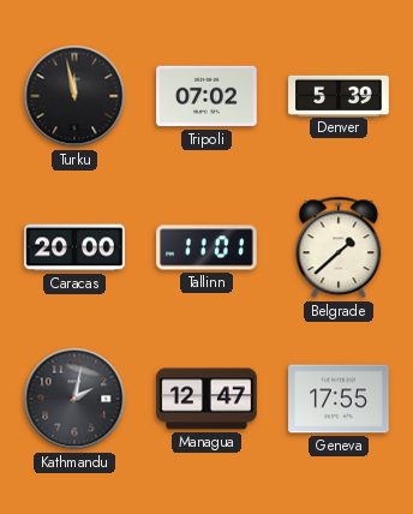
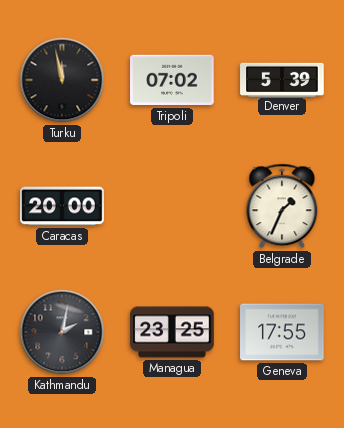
Tallinn: 11:01 -> none
Belgrade: 1:38 -> 1:34
Managua: 12:47 -> 23:25
